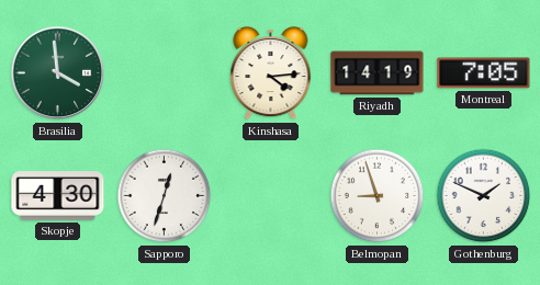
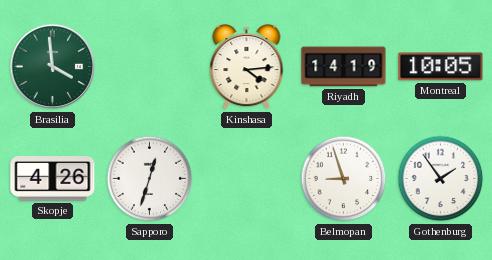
Montreal: 7:05 -> 10:05
Skopje: 4:30 -> 4:26
Gothenburg: 1:49 -> 1:54
